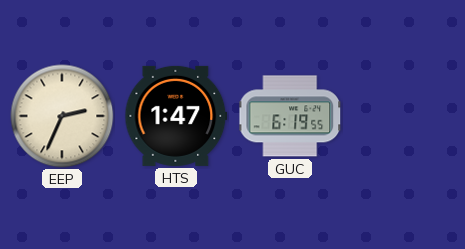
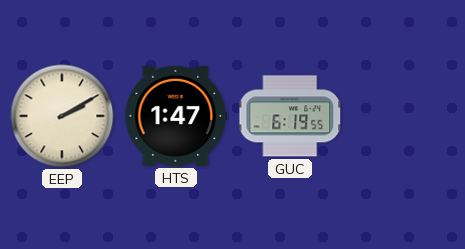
EEP: 2:34 -> 2:10
